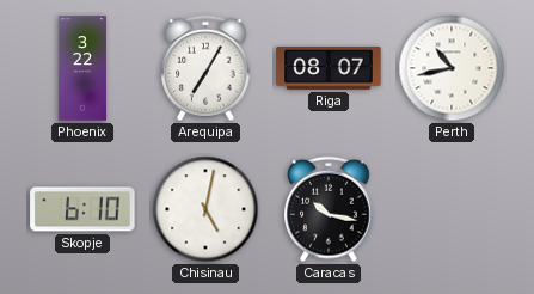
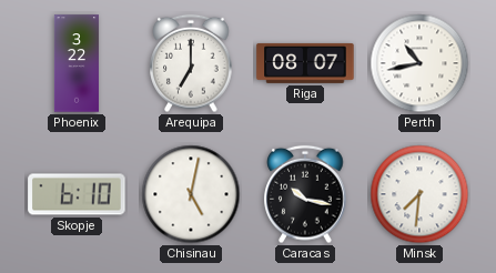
Arequipa: 7:05 -> 7:00
Minsk: none -> 7:31
